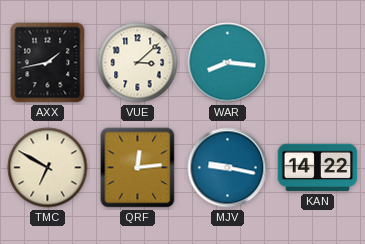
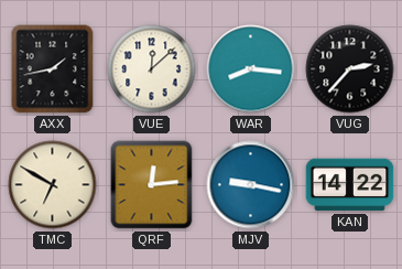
VUE: 3:08 -> 12:08
VUG: none -> 2:37
